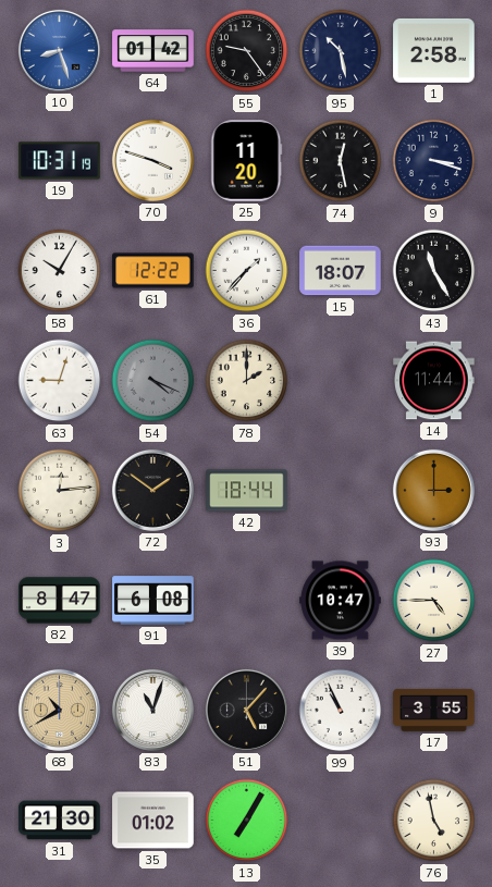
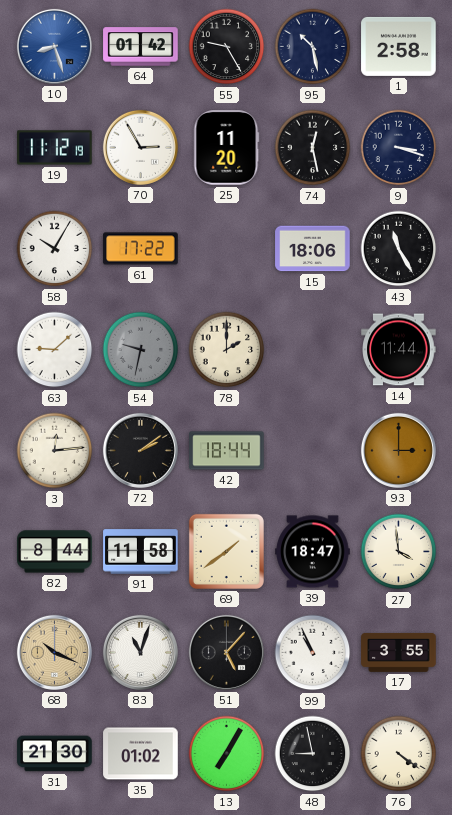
55: 9:24 -> 9:25
19: 10:31 -> 11:12
70: 3:48 -> 2:55
61: 12:22 -> 17:22
36: 1:37 -> none
15: 18:07 -> 18:06
63: 9:03 -> 9:08
54: 4:19 -> 9:32
72: 1:51 -> 2:09
82: 8:47 -> 8:44
91: 6:08 -> 11:58
69: none -> 1:39
39: 10:47 -> 18:47
27: 4:45 -> 3:59
68: 10:40 -> 10:19
48: none -> 8:58
76: 4:58 -> 4:21
